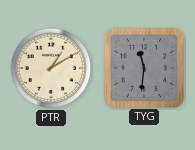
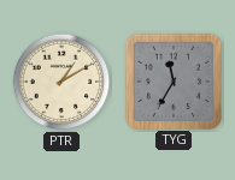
TYG: 11:31 -> 11:35
